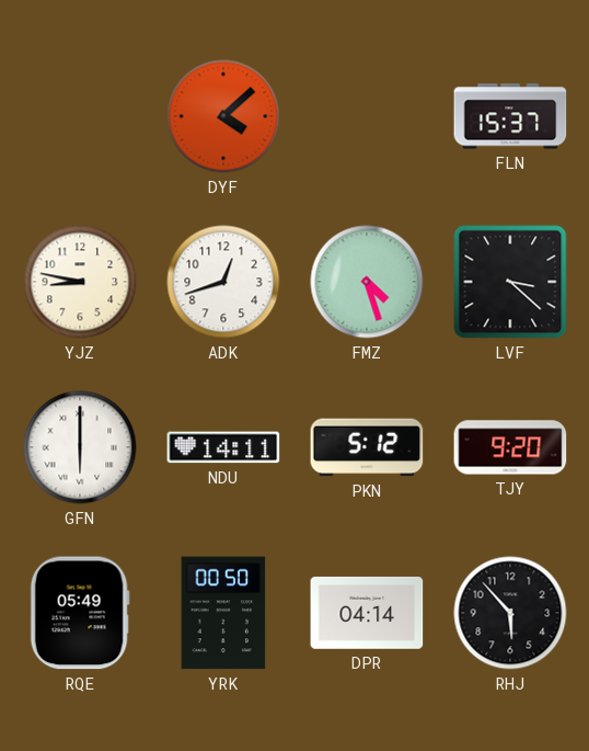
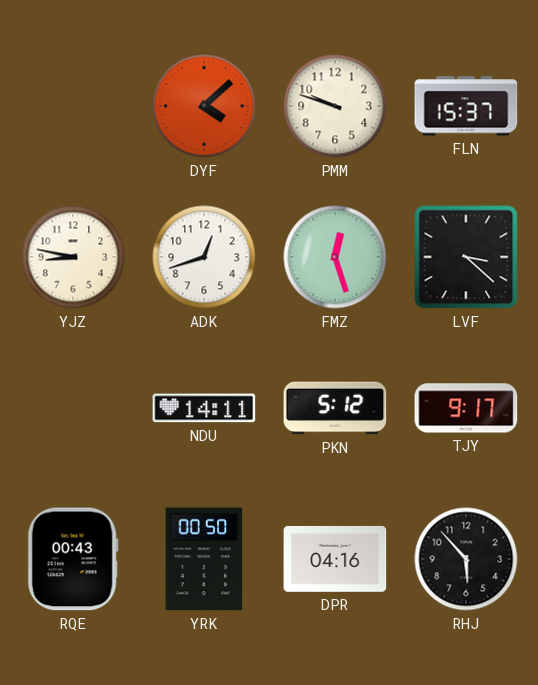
PMM: none -> 9:48
FMZ: 4:27 -> 12:27
GFN: 6:00 -> none
TJY: 9:20 -> 9:17
RQE: 05:49 -> 00:43
DPR: 04:14 -> 04:16
